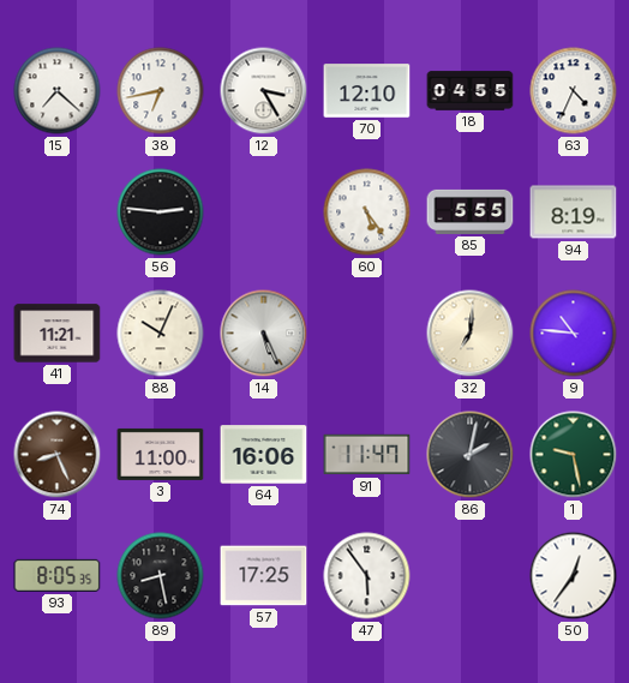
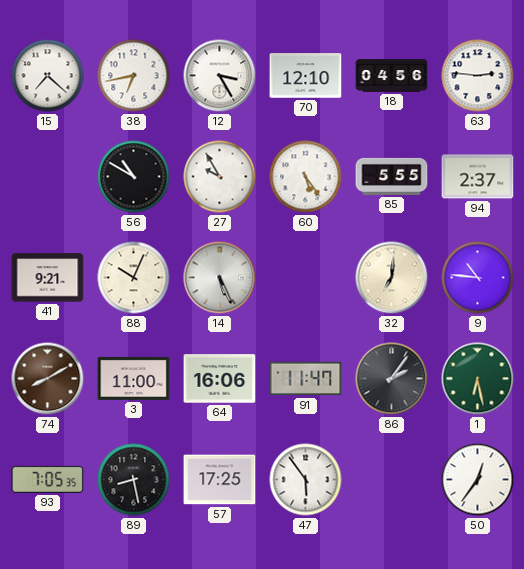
18: 04:55 -> 04:56
63: 4:34 -> 2:46
56: 2:46 -> 10:50
27: none -> 9:55
94: 8:19 -> 2:37
41: 11:21 -> 9:21
74: 8:26 -> 8:10
86: 2:02 -> 2:06
1: 9:28 -> 6:28
93: 8:05 -> 7:05
